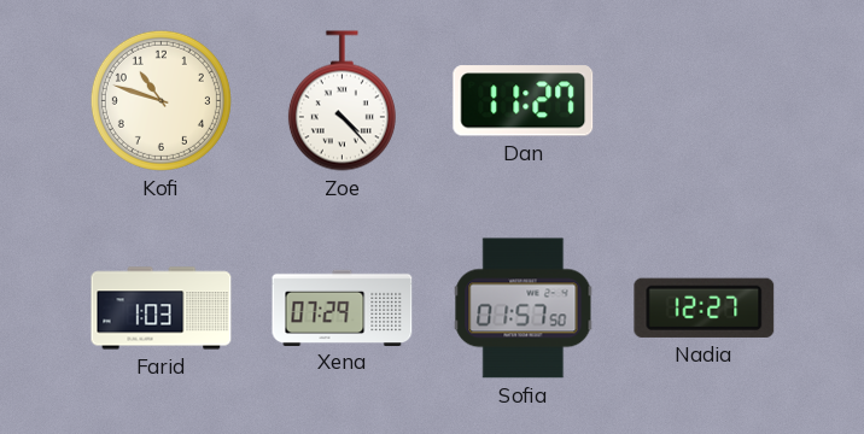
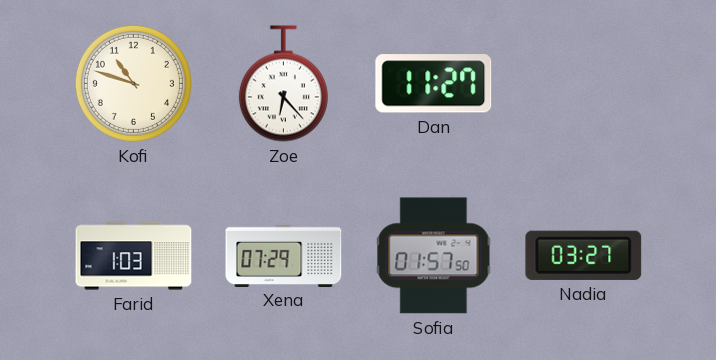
Zoe: 4:23 -> 6:23
Nadia: 12:27 -> 03:27
